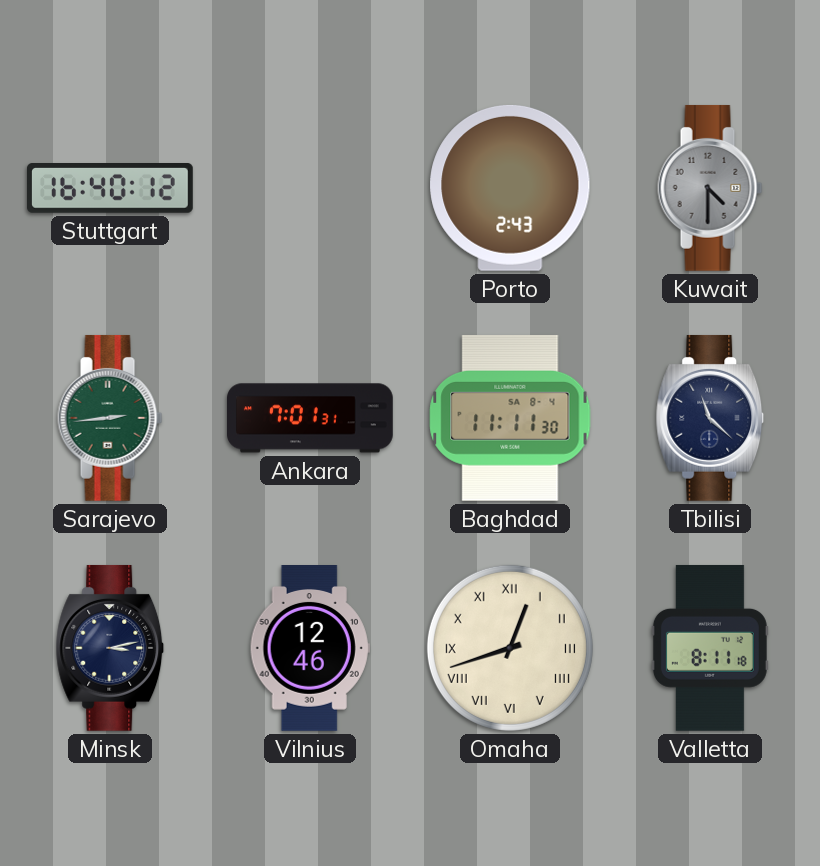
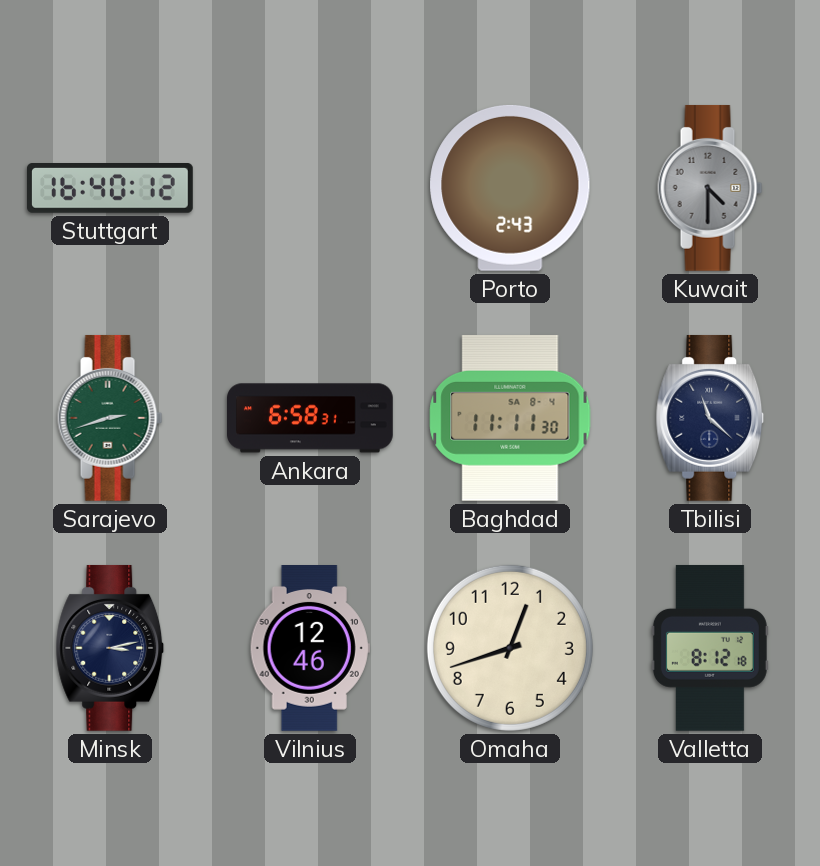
Sarajevo: 2:44 -> 2:42
Ankara: 7:01 -> 6:58
Omaha numerals: Roman -> Arabic
Valletta: 8:11 -> 8:12
